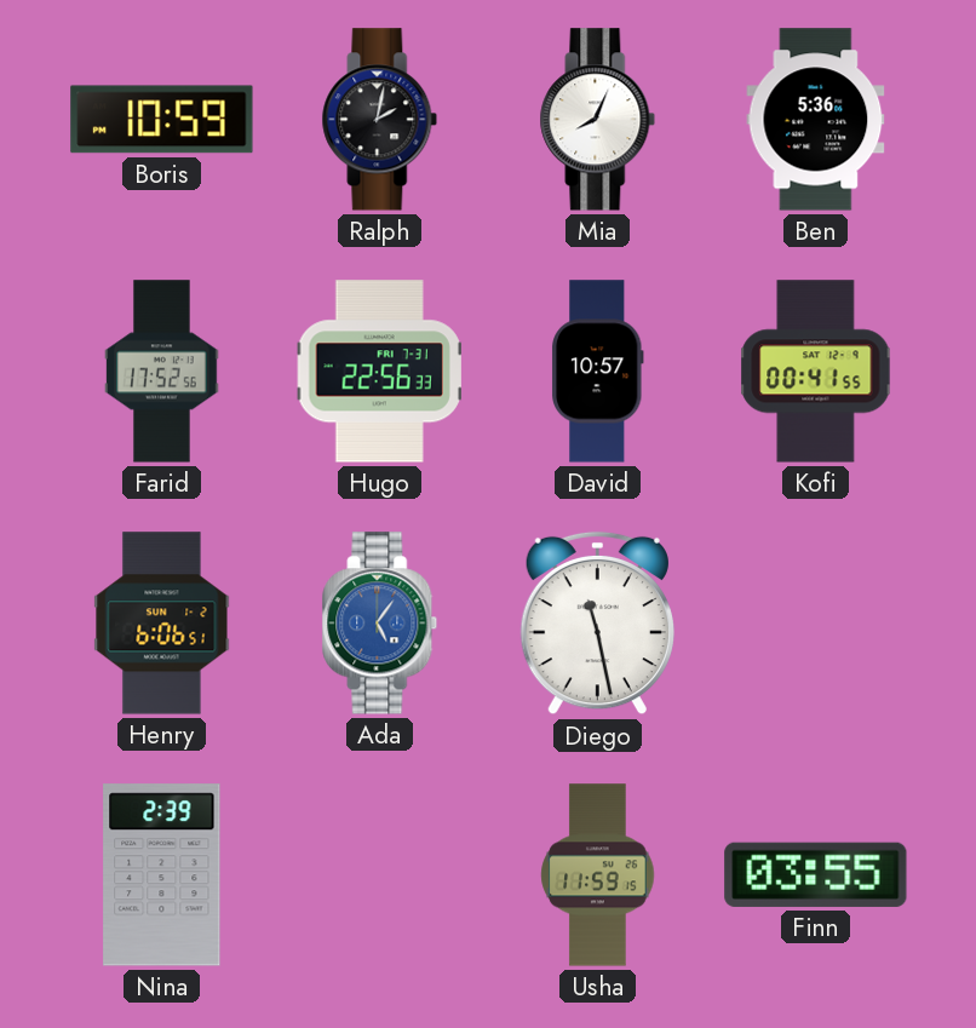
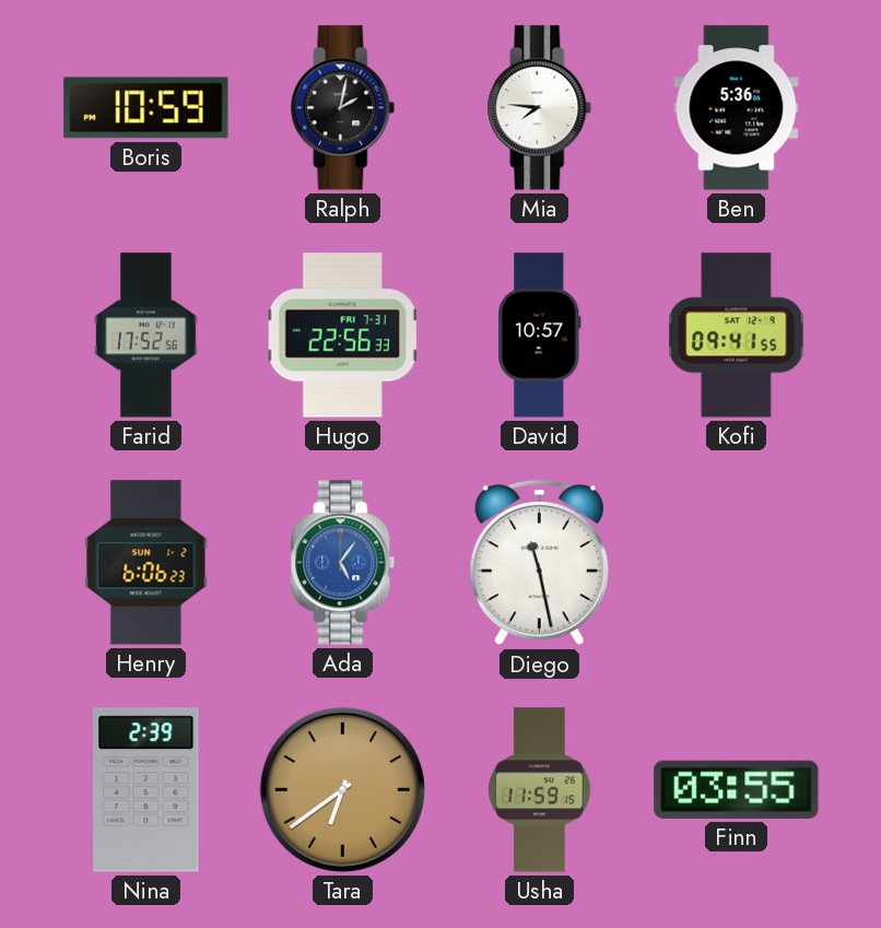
Mia: 8:04 -> 7:46
Kofi: 00:41 -> 09:41
Henry: 6:06:51 -> 6:06:23
Tara: none -> 6:39
